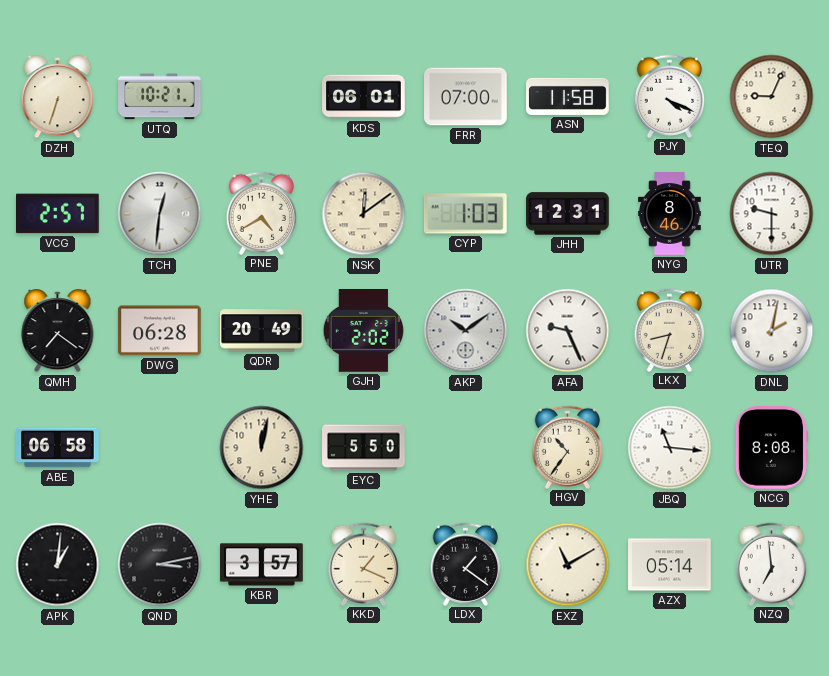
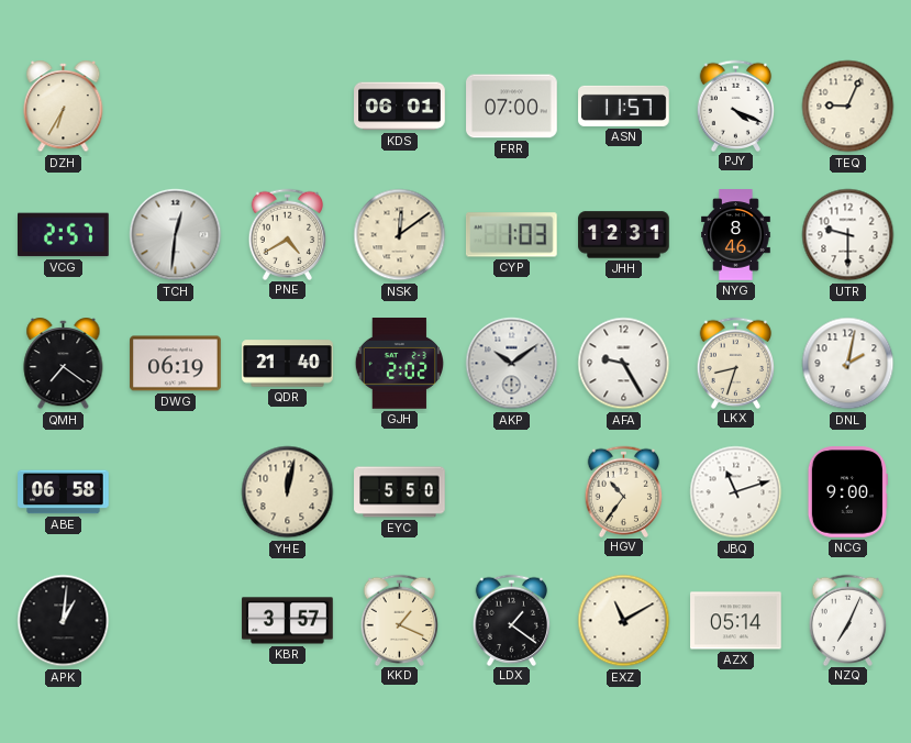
DZH: 6:33 -> 6:35
UTQ: 10:21 -> none
ASN: 11:58 -> 11:57
DWG: 06:28 -> 06:19
QDR: 20:49 -> 21:40
AFA: 9:26 -> 9:25
JBQ: 11:16 -> 11:12
NCG: 8:08 -> 9:00
QND: 3:13 -> none
NZQ: 6:59 -> 7:04
